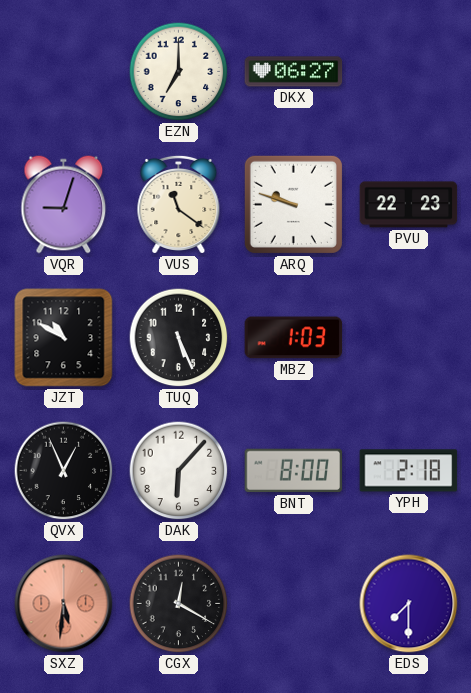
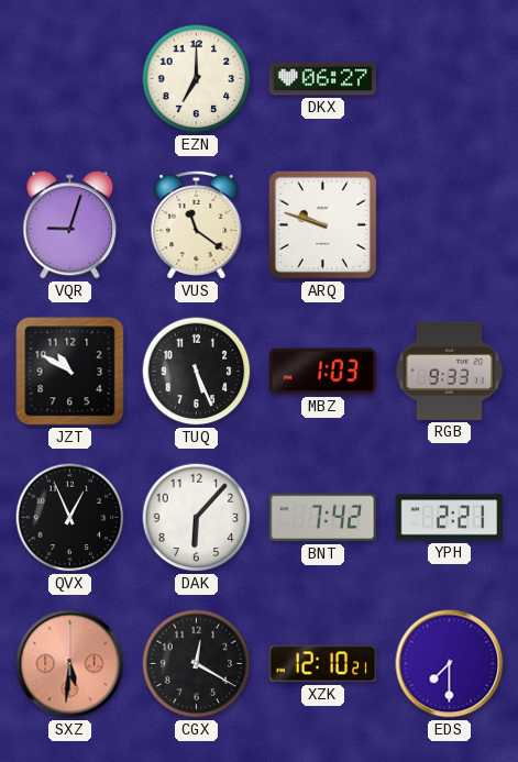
PVU: 22:23 -> none
RGB: none -> 9:33
BNT: 8:00 -> 7:42
YPH: 2:18 -> 2:21
XZK: none -> 12:10
